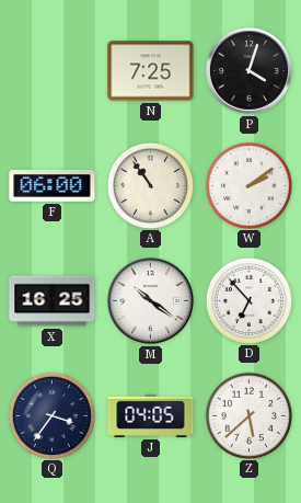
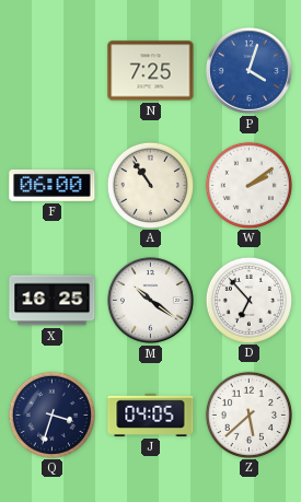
P dial: black -> blue
Q: 3:36 -> 3:33
